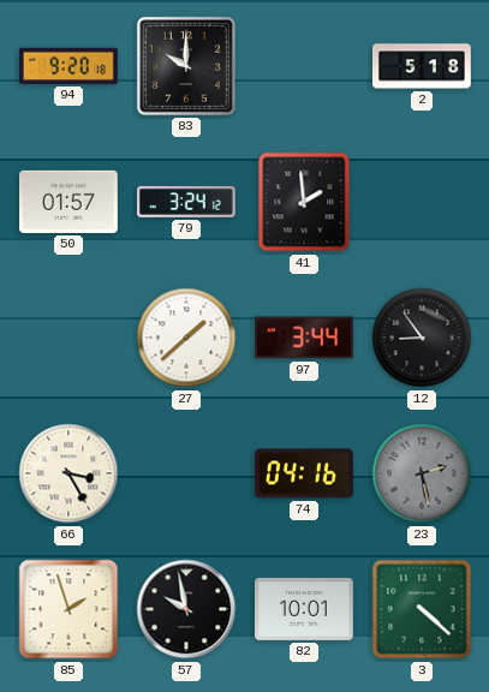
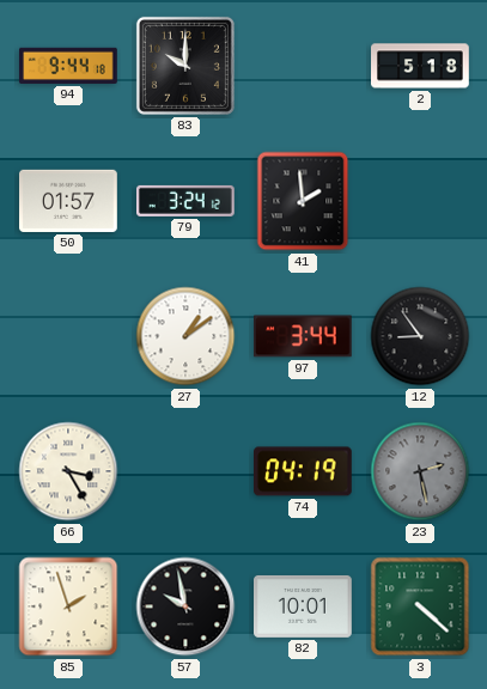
94: 9:20 -> 9:44
27: 1:38 -> 1:09
74: 04:16 -> 04:19
